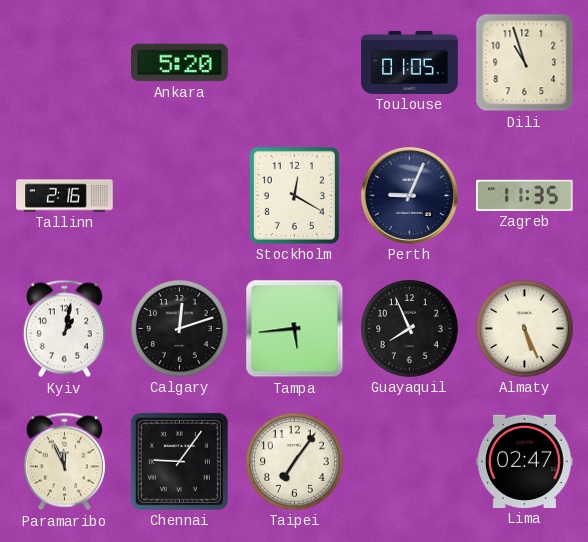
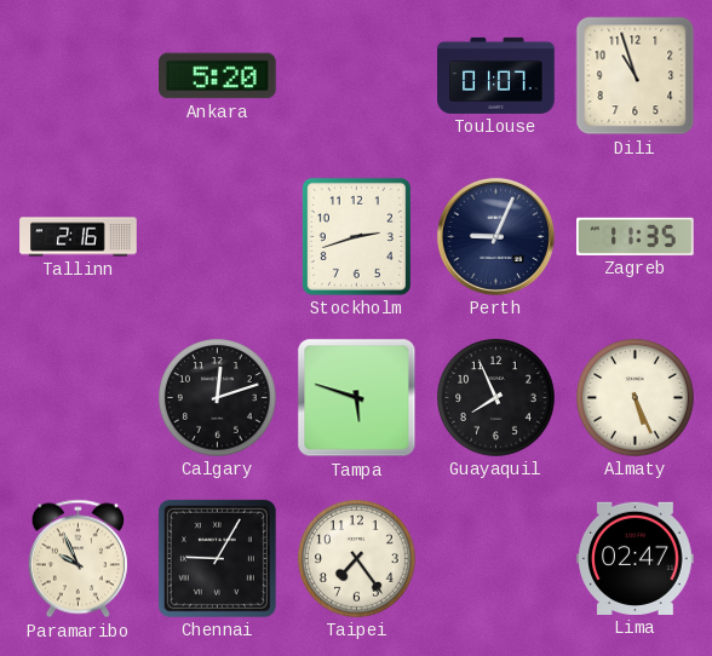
Toulouse: 01:05 -> 01:07
Stockholm: 12:20 -> 2:42
Kyiv: 1:02 -> none
Tampa: 5:44 -> 5:48
Paramaribo: 11:56 -> 9:56
Chennai: 9:06 -> 9:05
Taipei: 7:06 -> 7:24
